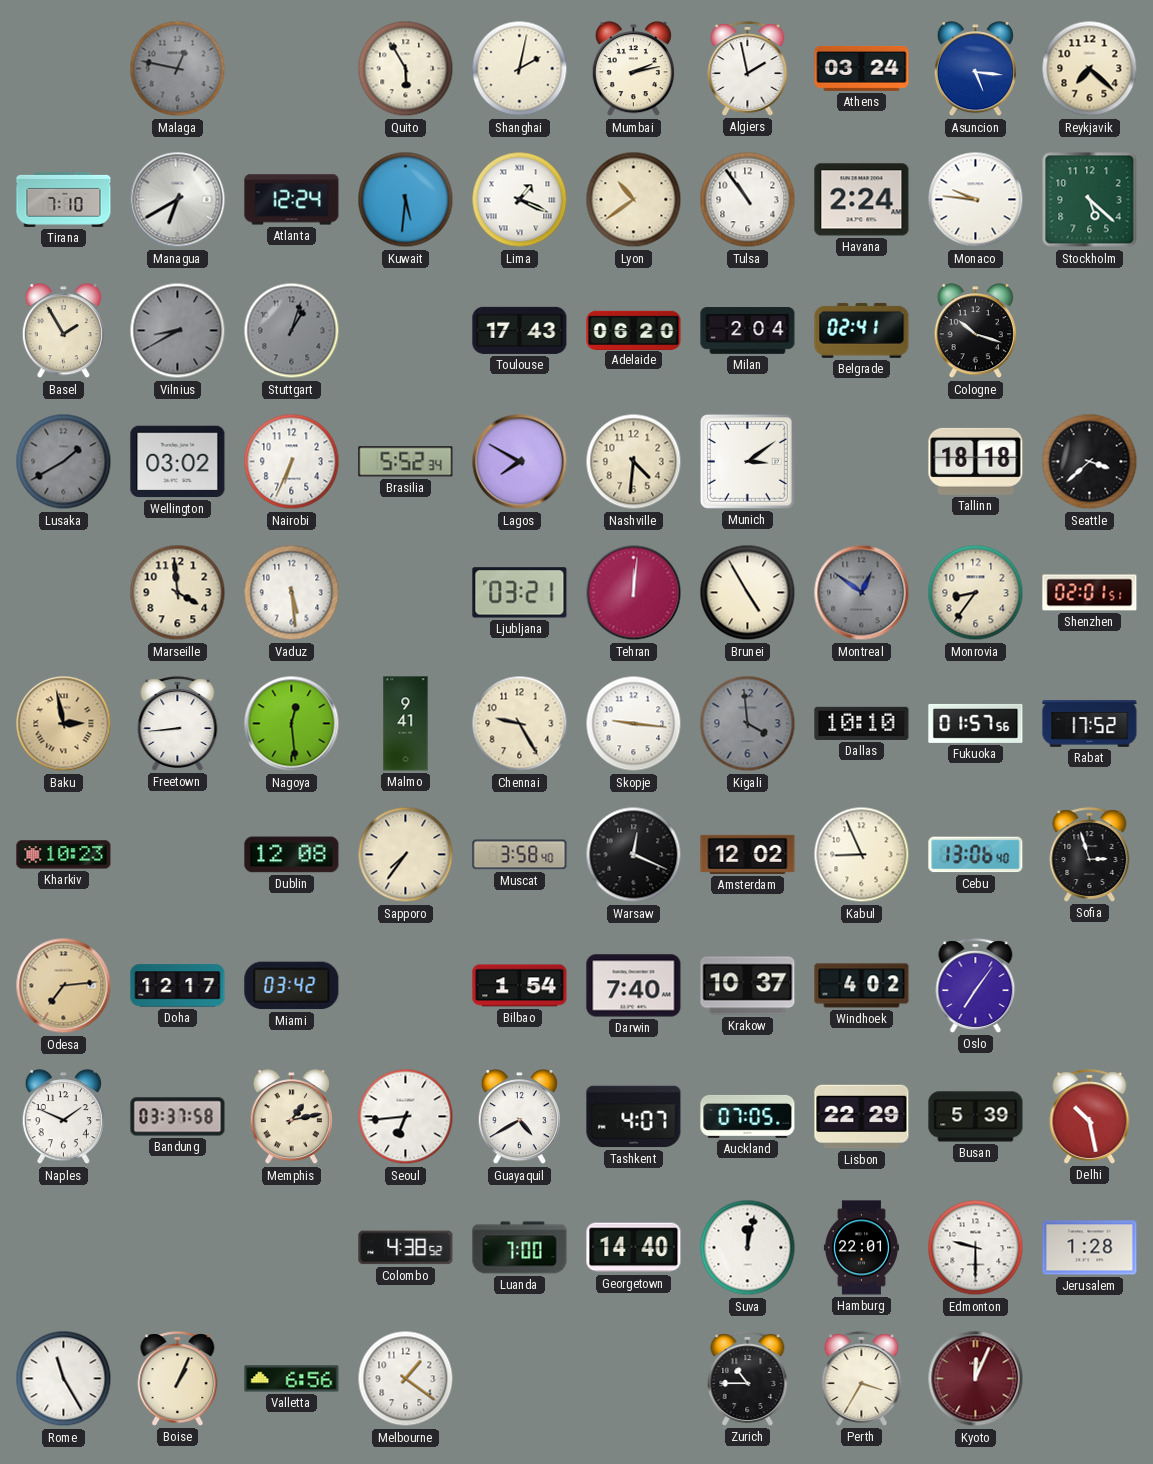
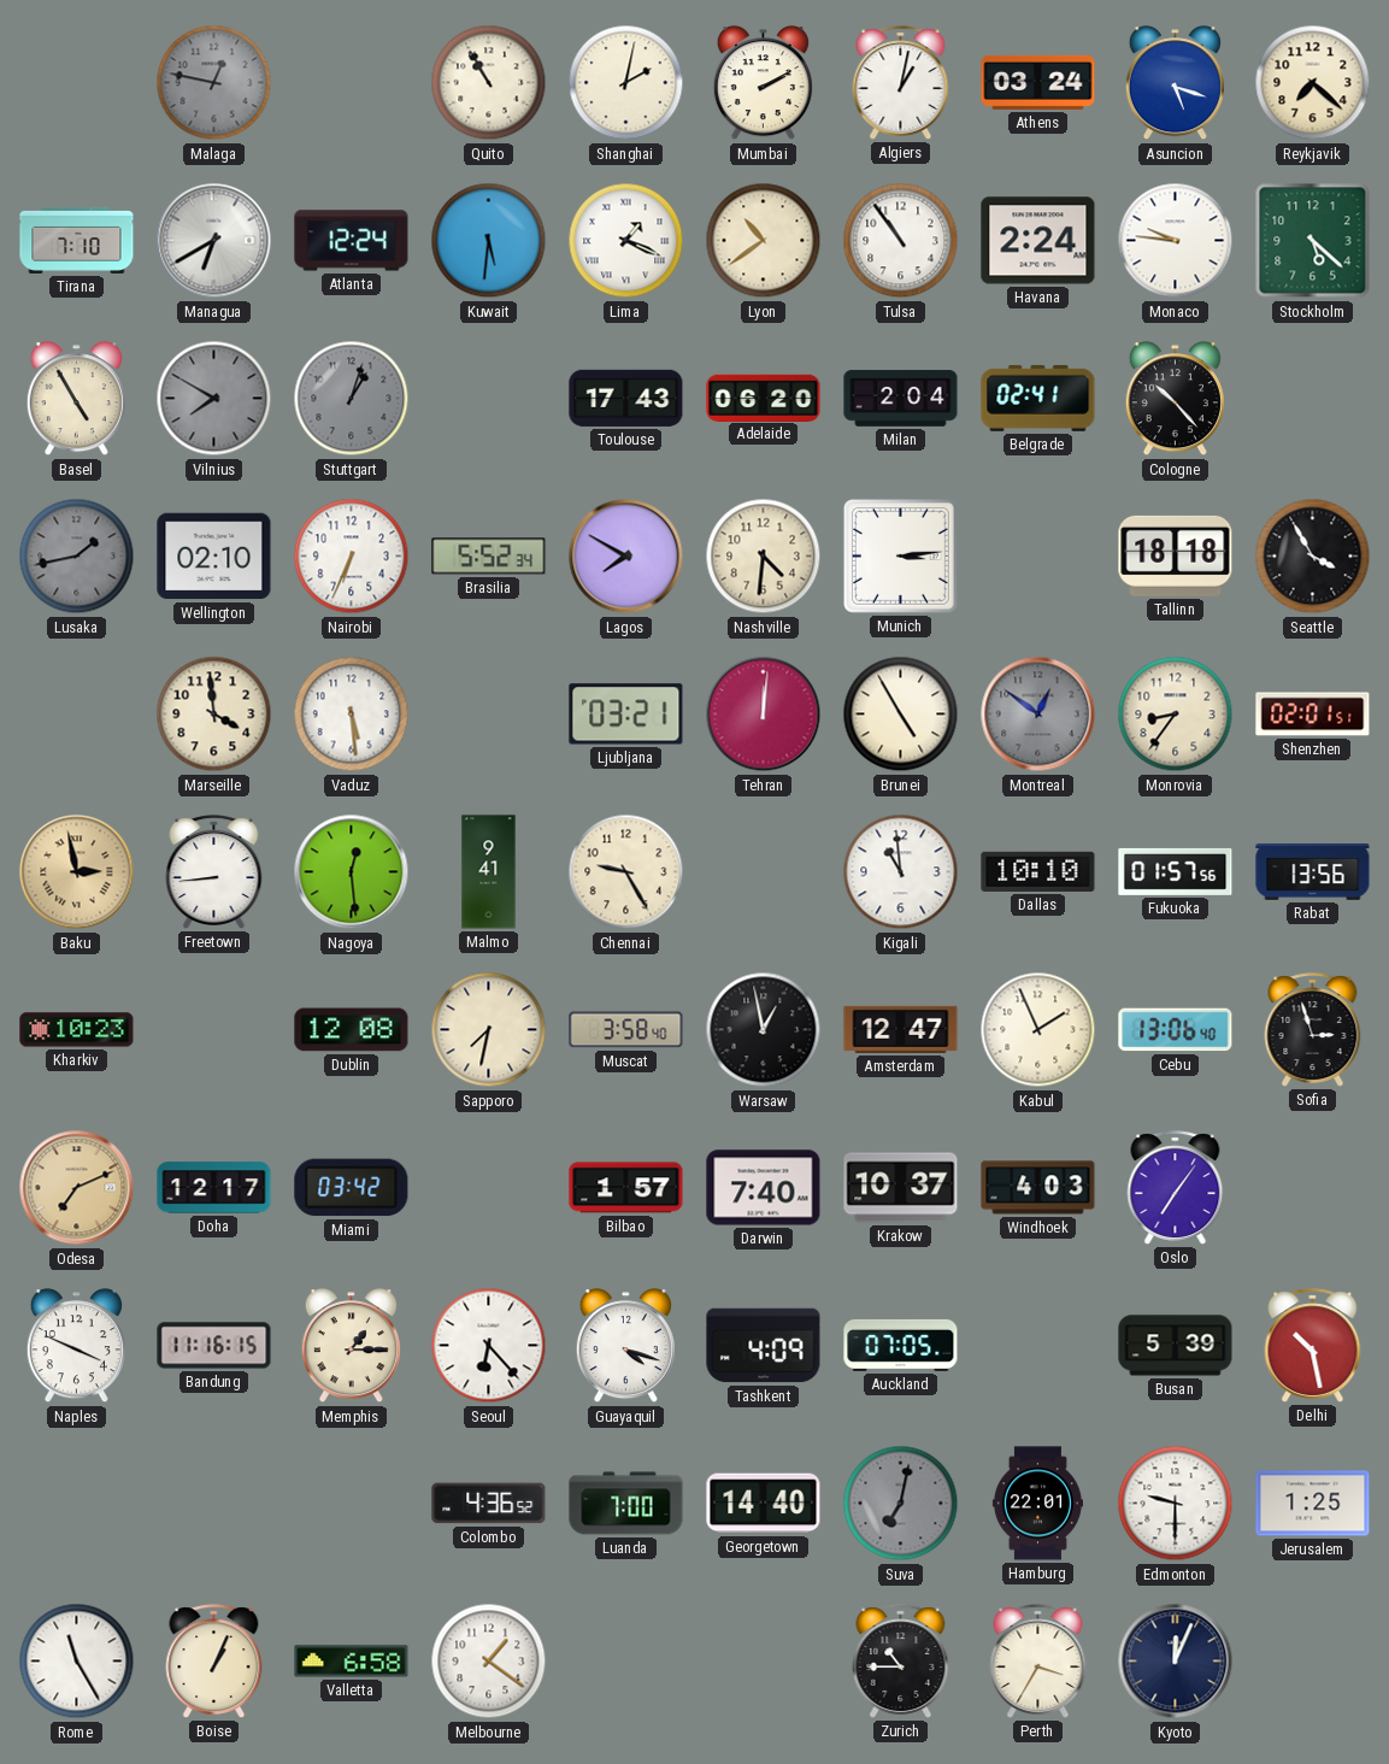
Quito: 5:55 -> 10:55
Mumbai: 2:13 -> 2:10
Algiers: 1:58 -> 1:02
Asuncion: 5:16 -> 5:18
Basel: 1:55 -> 4:55
Vilnius: 8:40 -> 7:50
Cologne: 10:18 -> 10:23
Lusaka: 1:40 -> 1:43
Wellington: 03:02 -> 02:10
Munich: 3:09 -> 3:14
Seattle: 3:38 -> 3:55
Skopje: 9:16 -> none
Kigali: 3:59 -> 10:59
Kigali dial: grey -> white
Rabat: 17:52 -> 13:56
Sapporo: 7:36 -> 7:32
Warsaw: 12:19 -> 12:58
Amsterdam: 12:02 -> 12:47
Kabul: 8:56 -> 1:56
Odesa: 7:14 -> 7:11
Bilbao: 1:54 -> 1:57
Windhoek: 4:02 -> 4:03
Naples: 1:49 -> 3:49
Bandung: 03:37 -> 11:16
Memphis: 1:13 -> 1:15
Seoul: 6:44 -> 6:23
Guayaquil: 4:40 -> 4:18
Tashkent: 4:07 -> 4:09
Lisbon: 22:29 -> none
Colombo: 4:38 -> 4:36
Suva: 12:02 -> 7:02
Suva dial: white -> grey
Jerusalem: 1:28 -> 1:25
Valletta: 6:56 -> 6:58
Kyoto dial: burgundy -> navy
